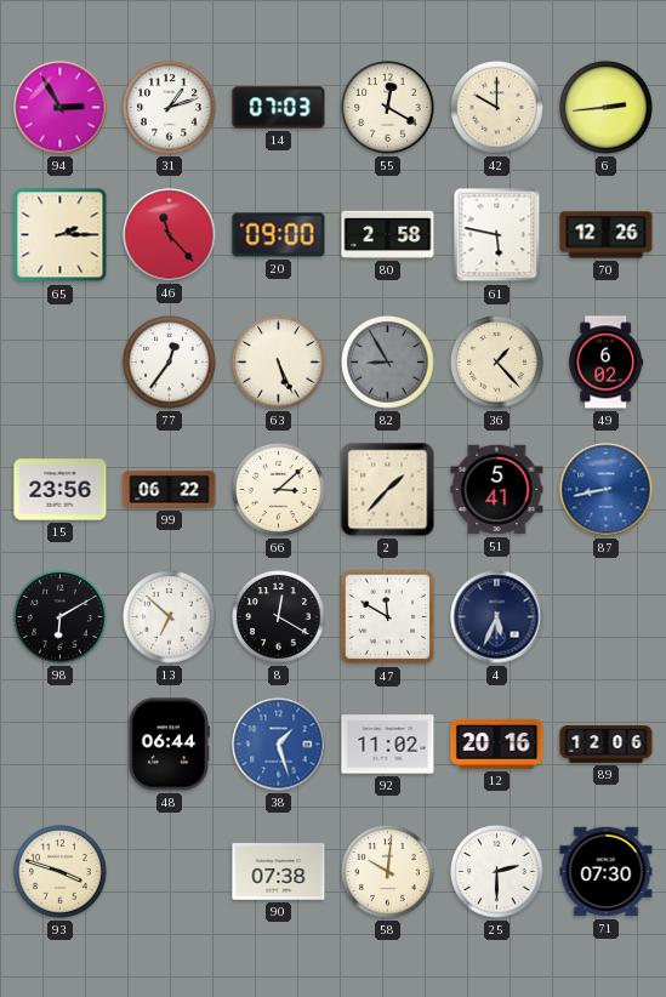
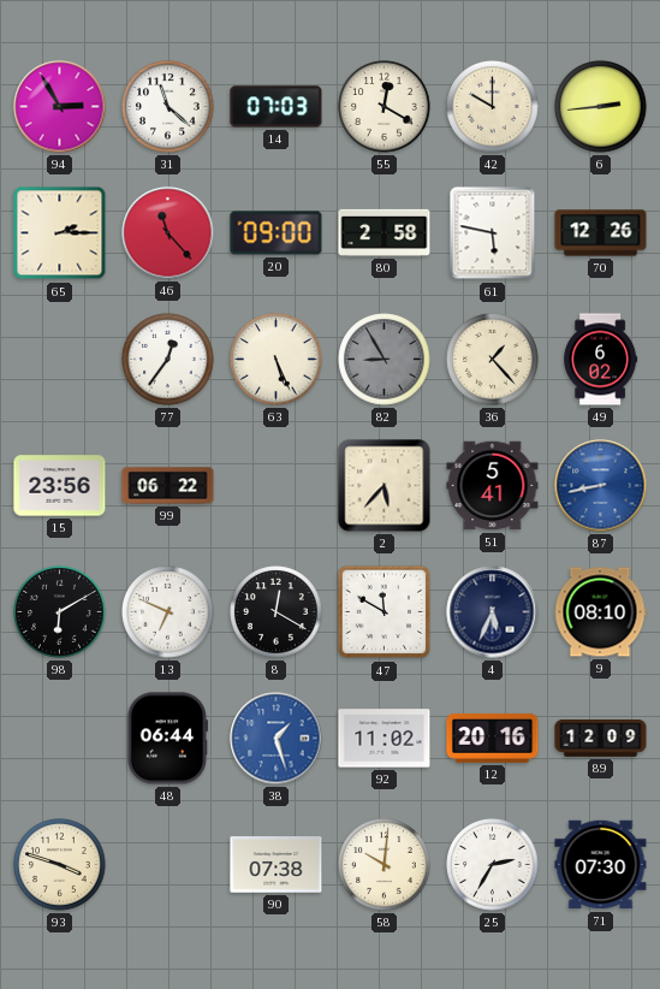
31: 1:12 -> 11:22
66: 3:08 -> none
2: 1:37 -> 5:37
13: 6:52 -> 6:49
9: none -> 08:10
89: 12:06 -> 12:09
25: 2:30 -> 2:35
